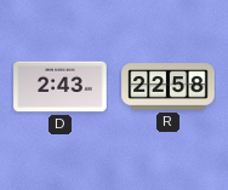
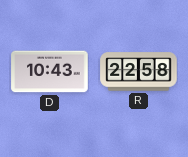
D: 2:43 -> 10:43
